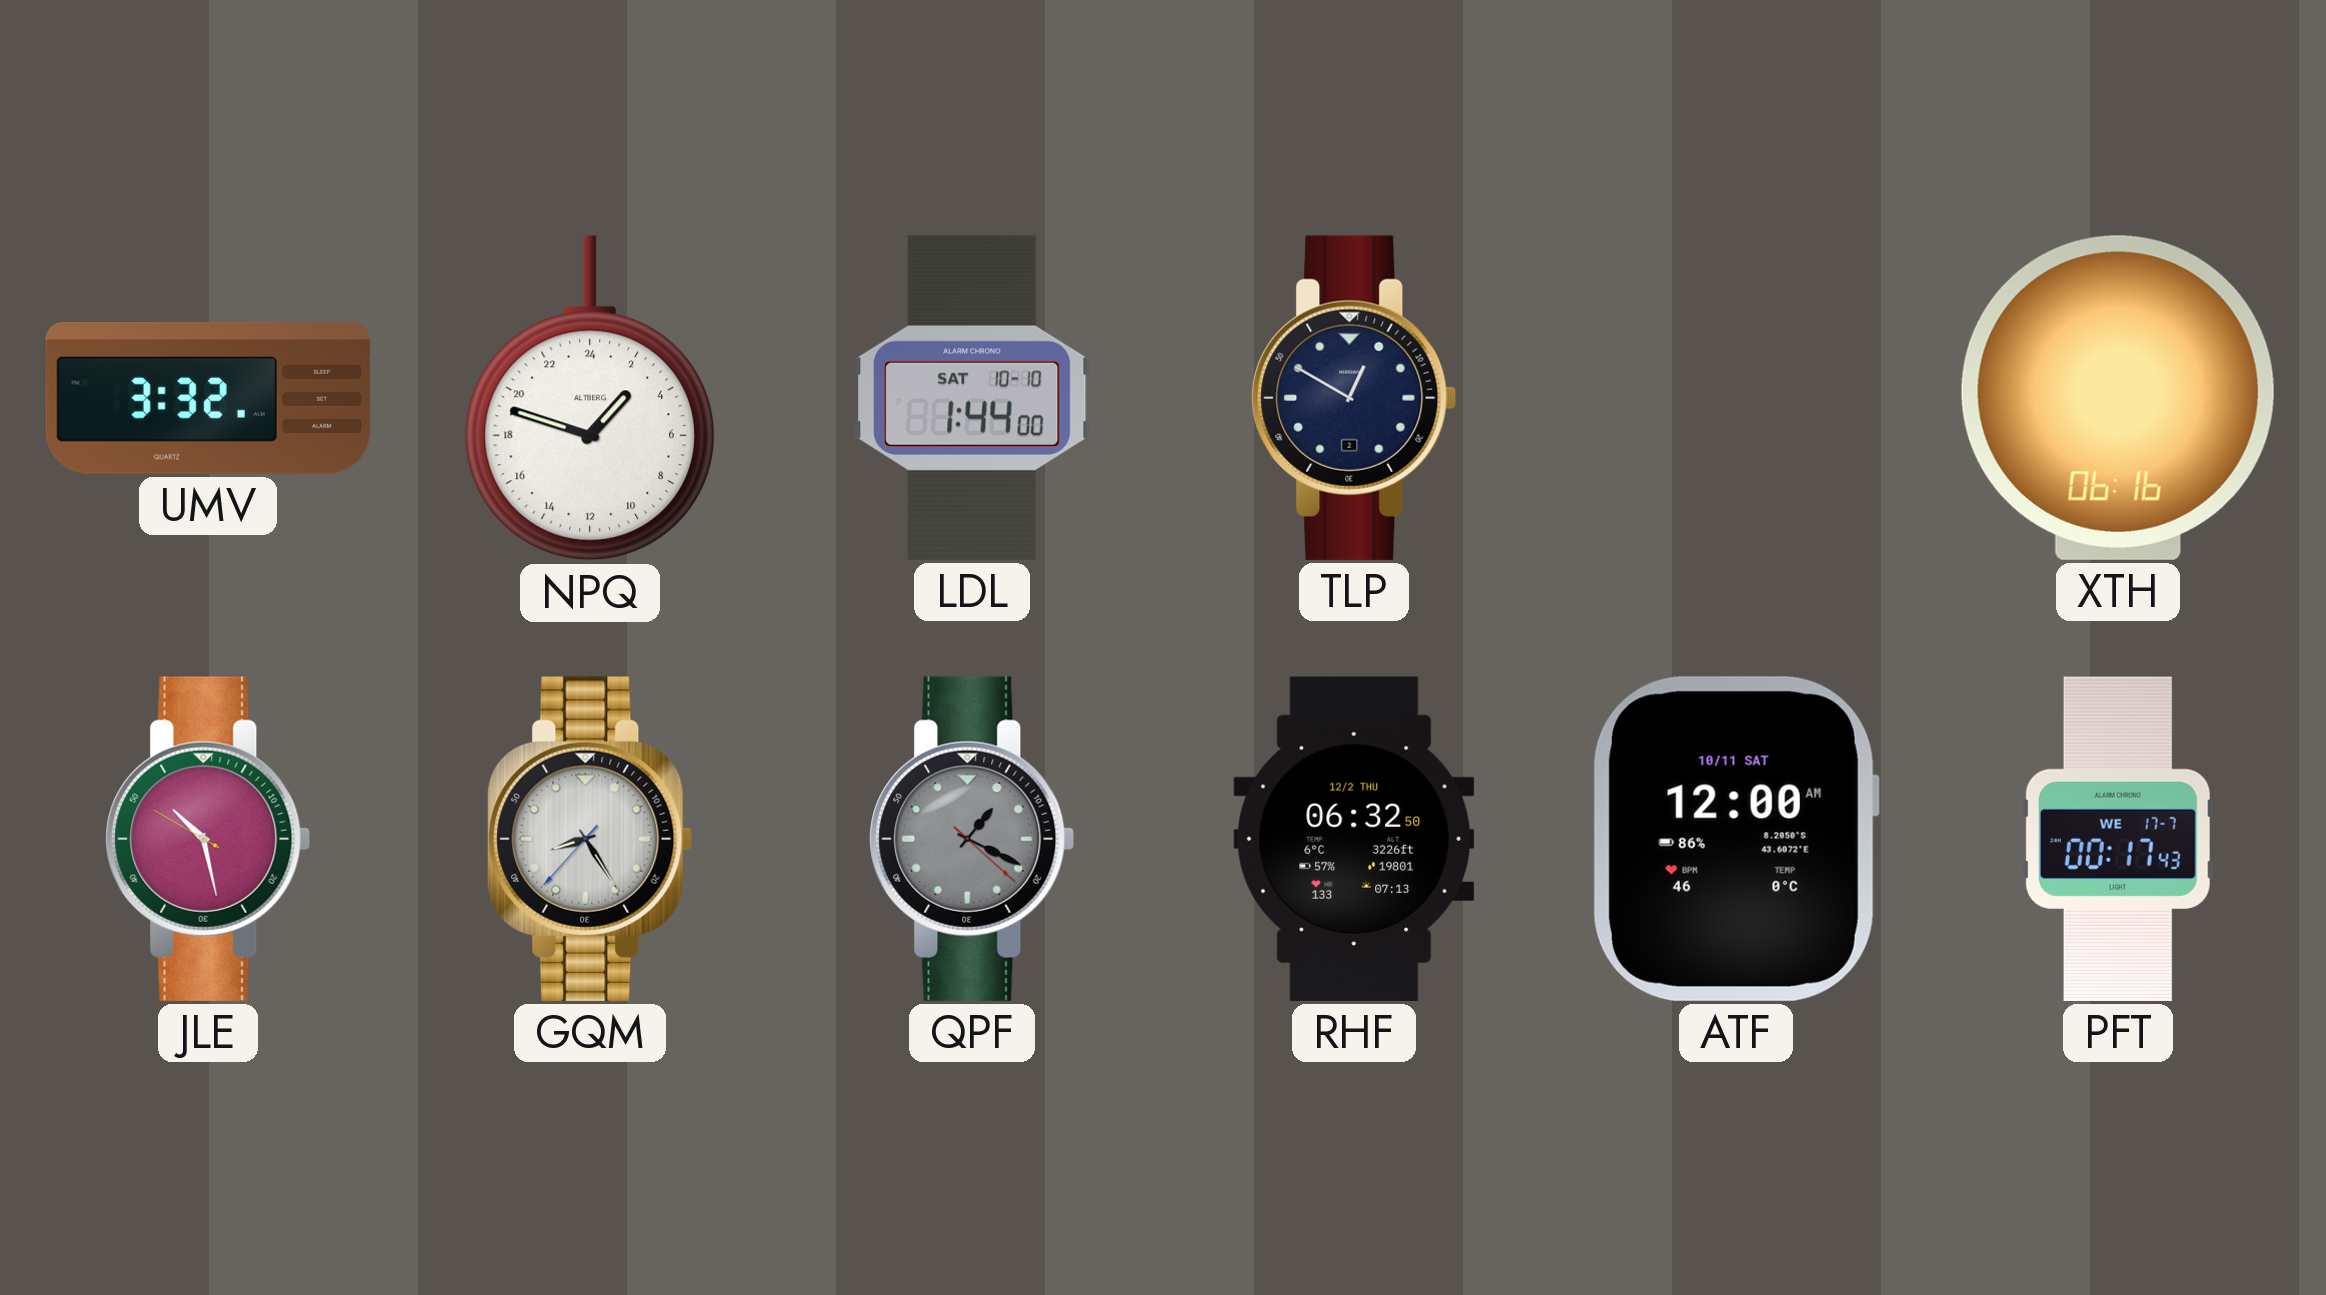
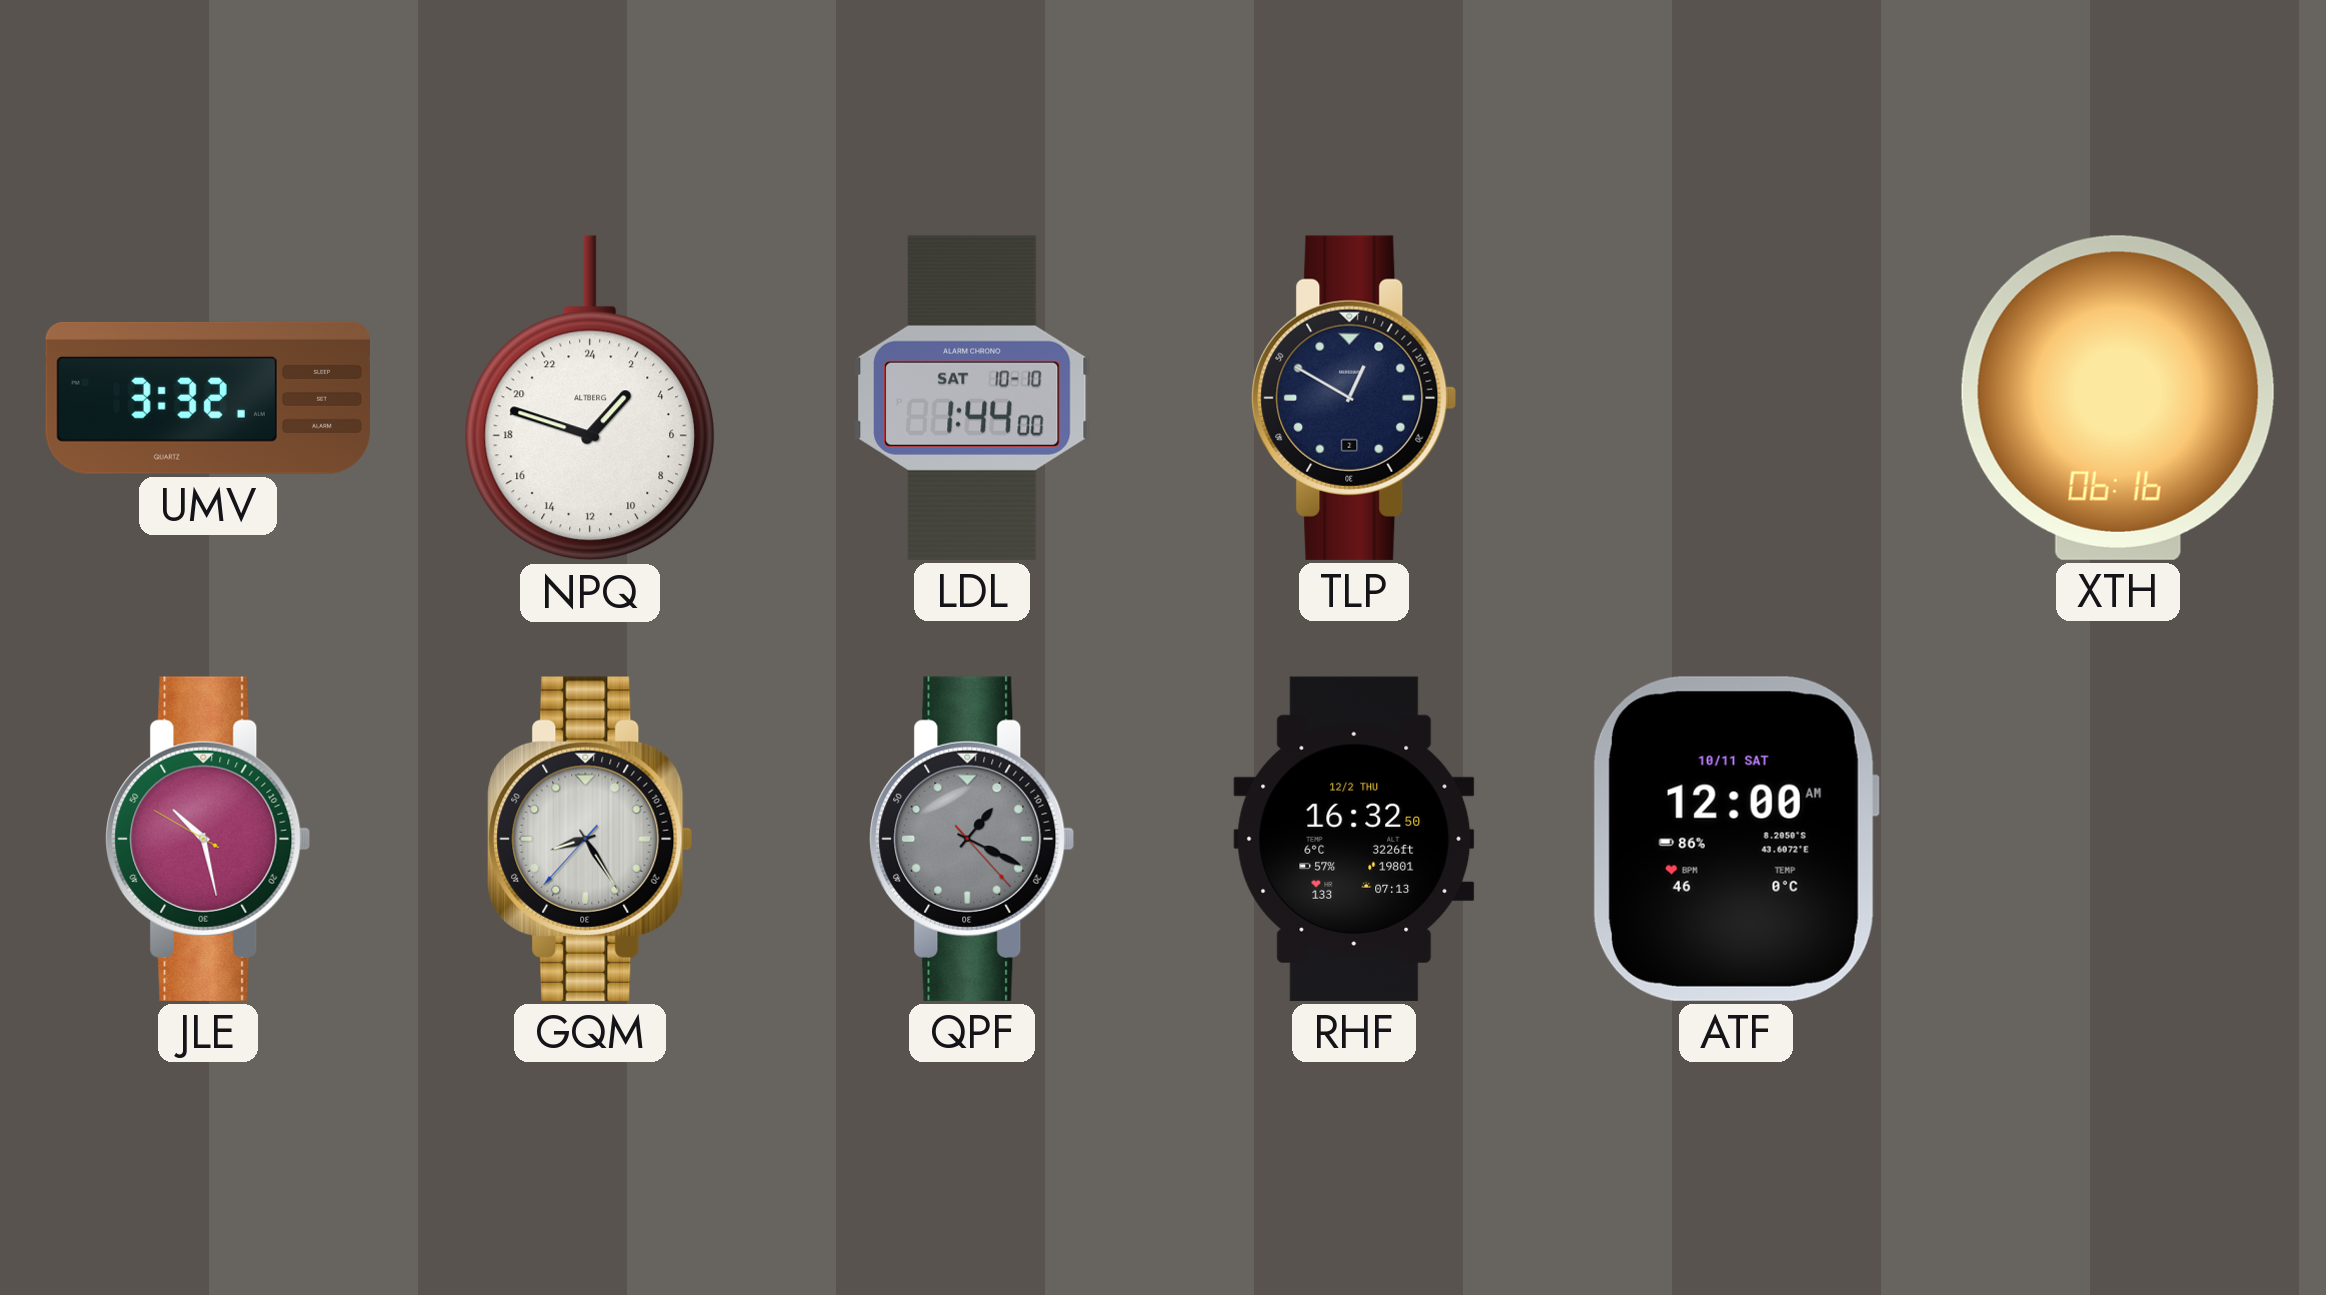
QPF: 1:19:22 -> 1:19:23
RHF: 06:32 -> 16:32
PFT: 00:17 -> none
